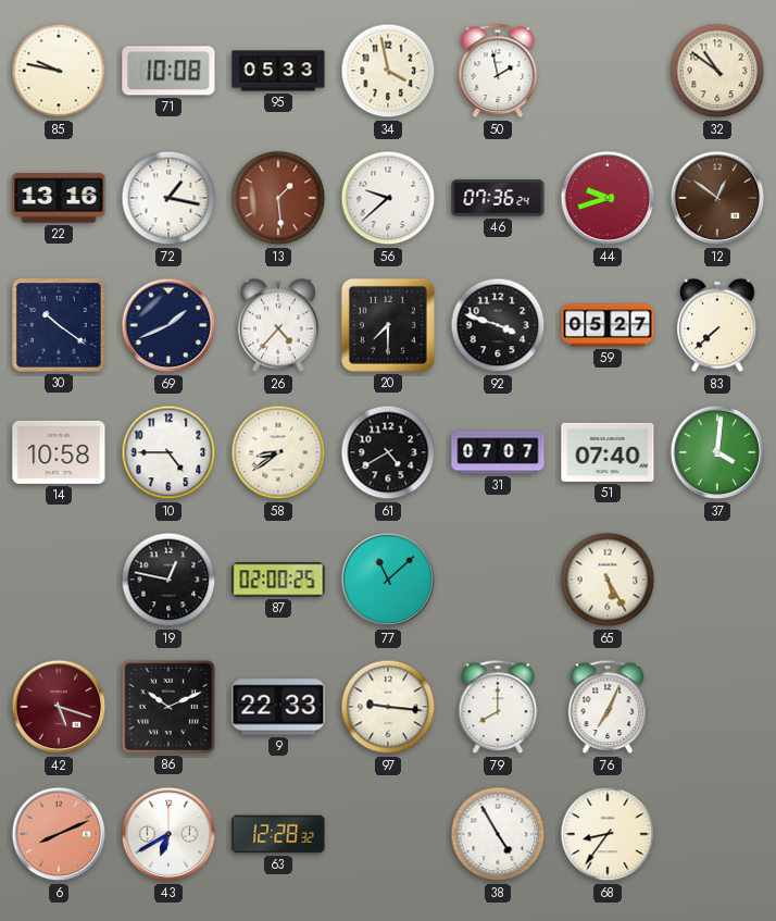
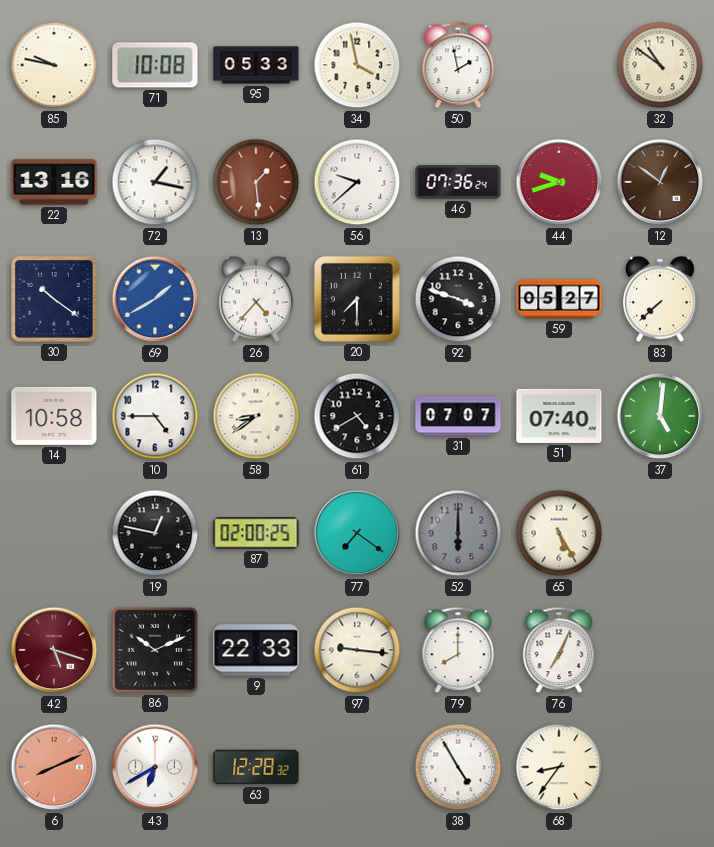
69: 1:41 -> 1:40
69 dial: navy -> blue
37: 4:01 -> 5:01
77: 11:08 -> 7:21
52: none -> 6:00
